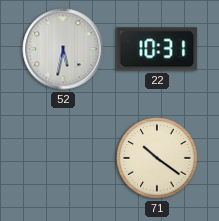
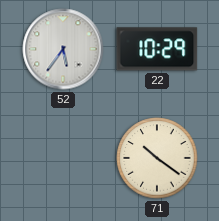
52: 5:32 -> 5:36
22: 10:31 -> 10:29
